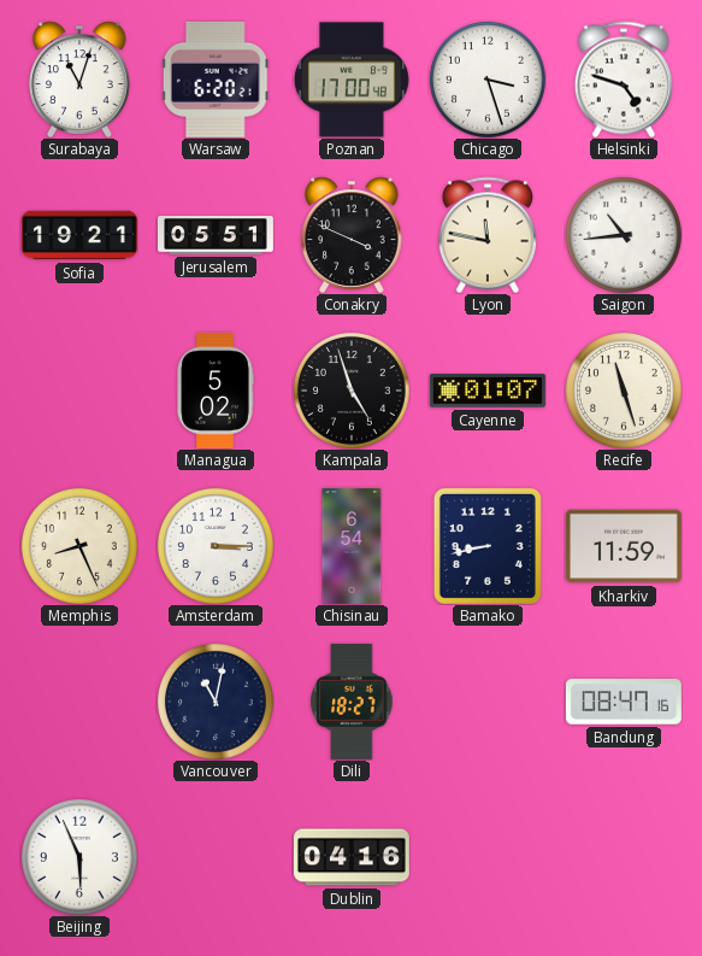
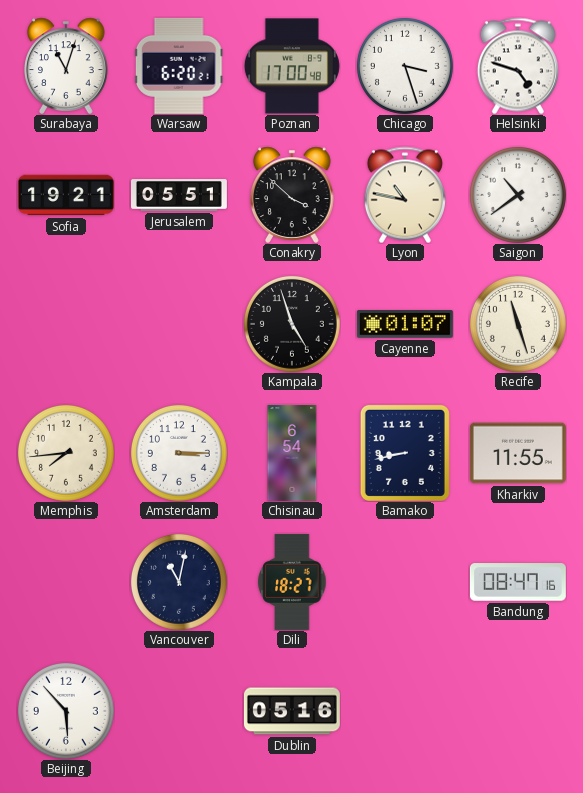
Conakry: 3:49 -> 3:52
Lyon: 11:47 -> 10:47
Saigon: 10:44 -> 10:39
Managua: 5:02 -> none
Memphis: 8:26 -> 7:44
Kharkiv: 11:59 -> 11:55
Beijing: 5:56 -> 5:53
Dublin: 04:16 -> 05:16
